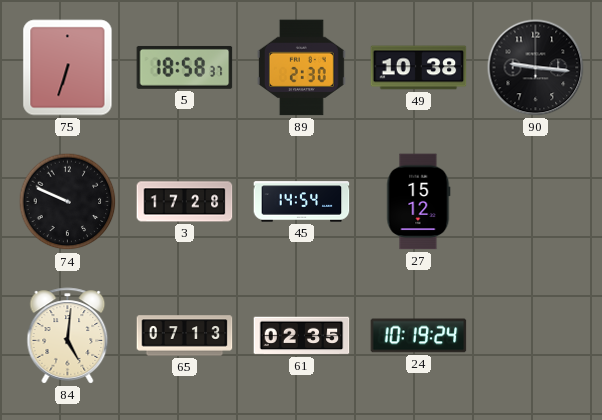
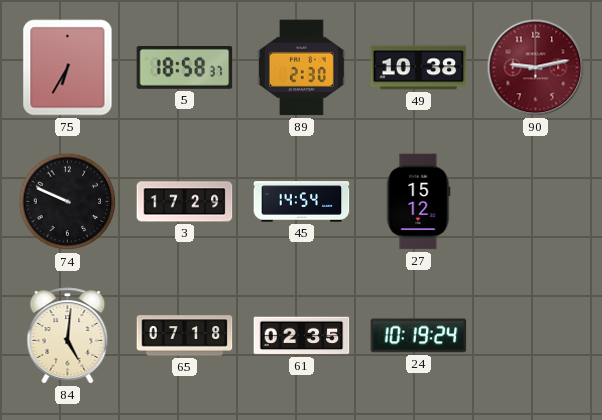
75: 6:33 -> 6:35
90: 9:16 -> 9:13
90 dial: black -> burgundy
3: 17:28 -> 17:29
65: 07:13 -> 07:18
